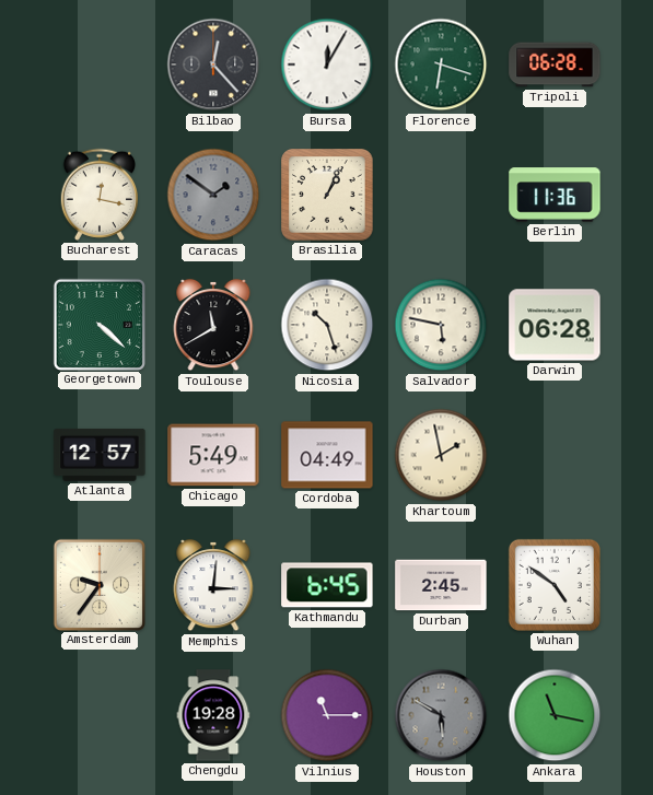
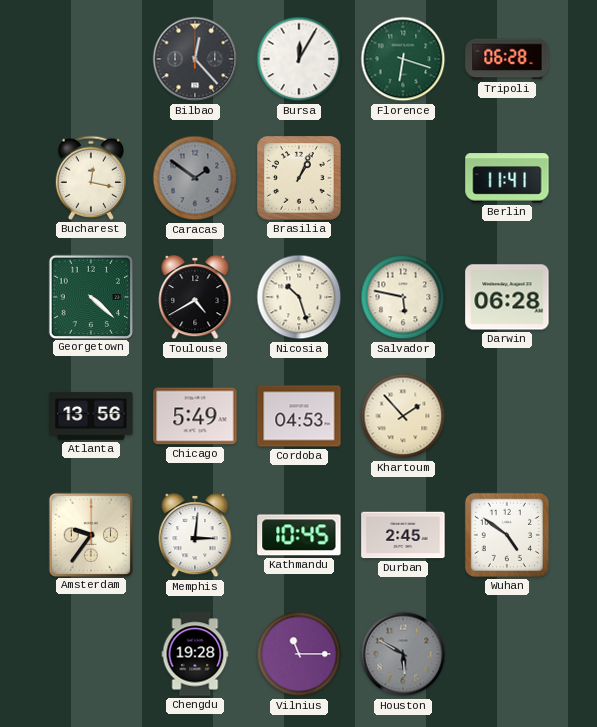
Berlin: 11:36 -> 11:41
Toulouse: 11:40 -> 4:40
Atlanta: 12:57 -> 13:56
Cordoba: 04:49 -> 04:53
Khartoum: 1:58 -> 1:53
Kathmandu: 6:45 -> 10:45
Ankara: 11:17 -> none
